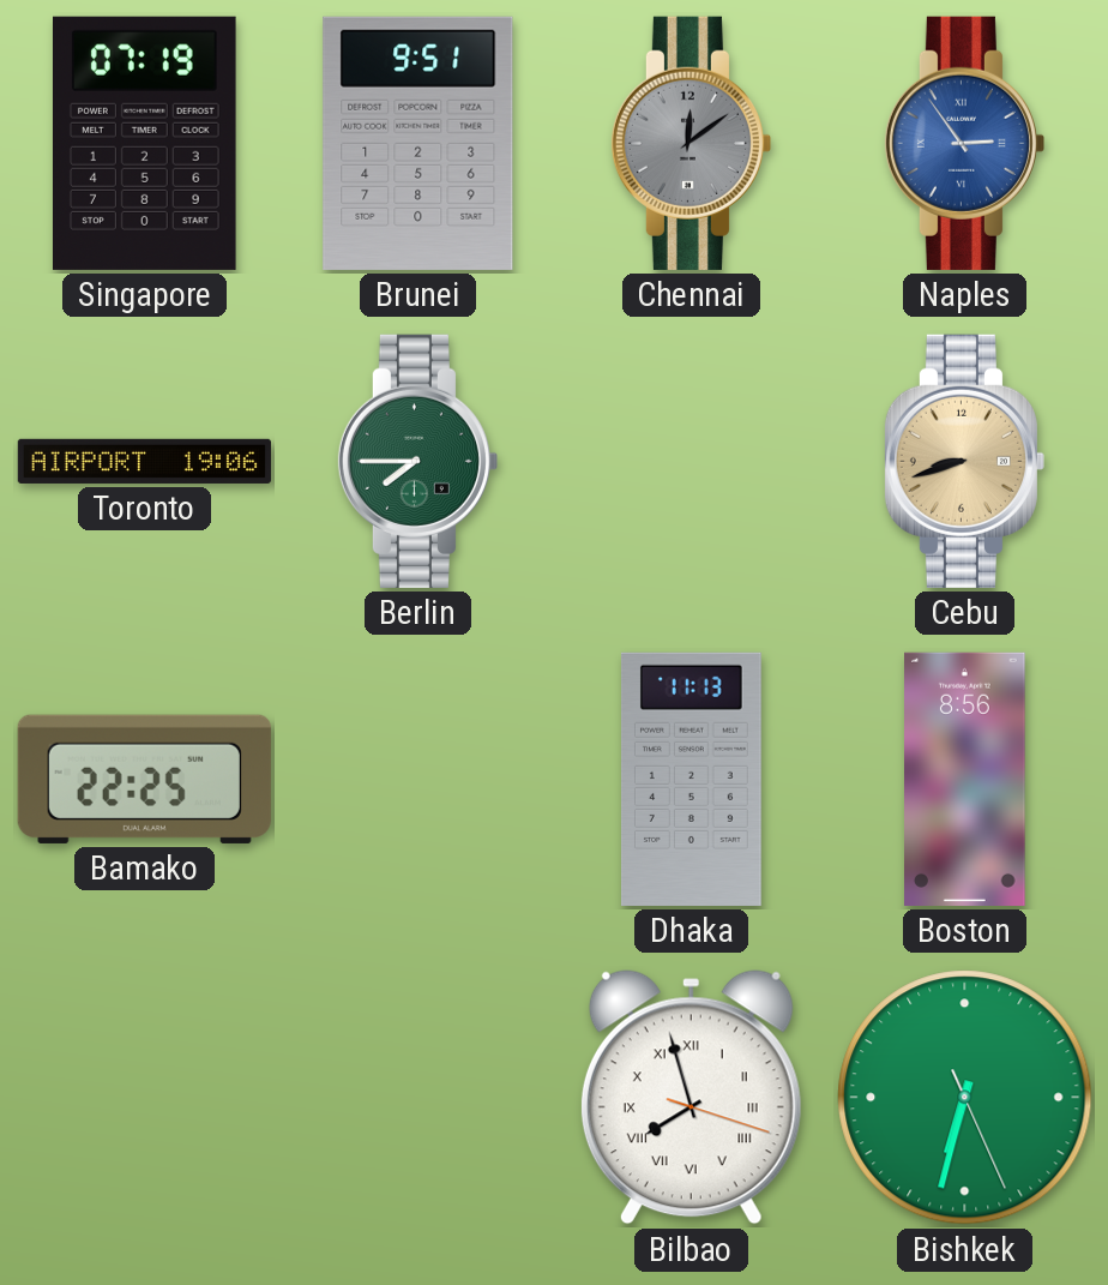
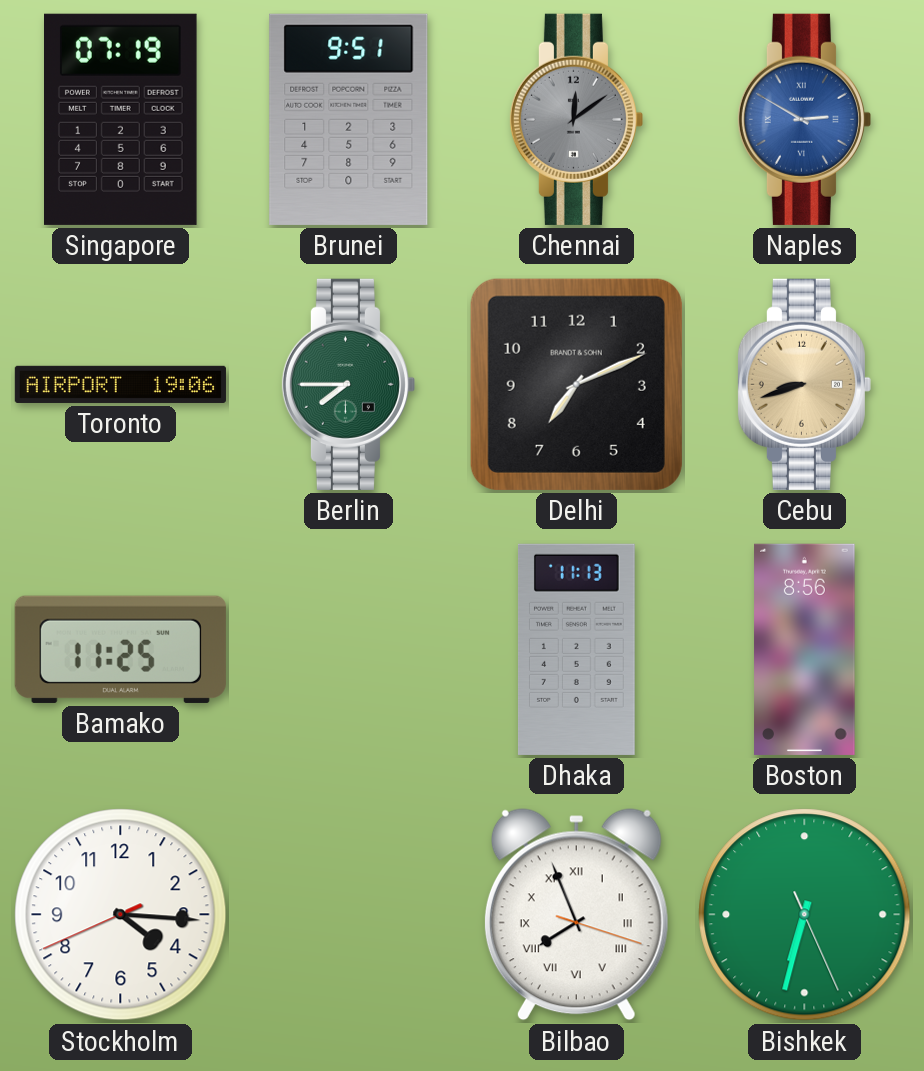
Naples: 2:54 -> 2:50
Delhi: none -> 7:11
Bamako: 22:25 -> 11:25
Stockholm: none -> 4:15
Bilbao: 7:57 -> 7:56
